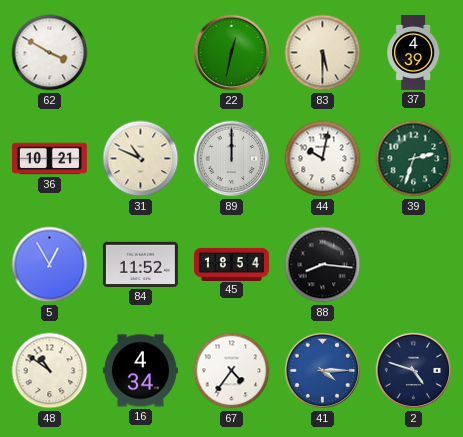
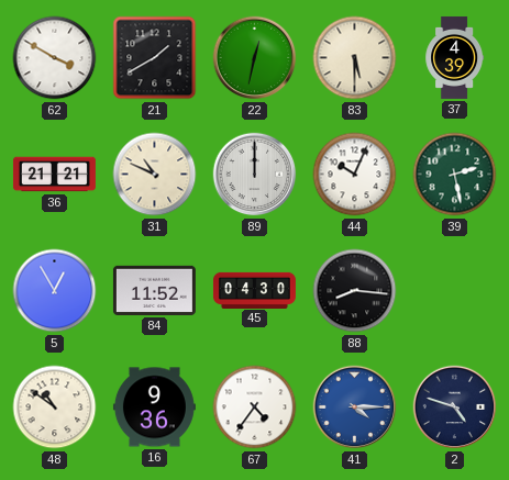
21: none -> 1:40
36: 10:21 -> 21:21
44: 10:02 -> 10:04
39: 2:33 -> 2:28
45: 18:54 -> 04:30
16: 4:34 -> 9:36
